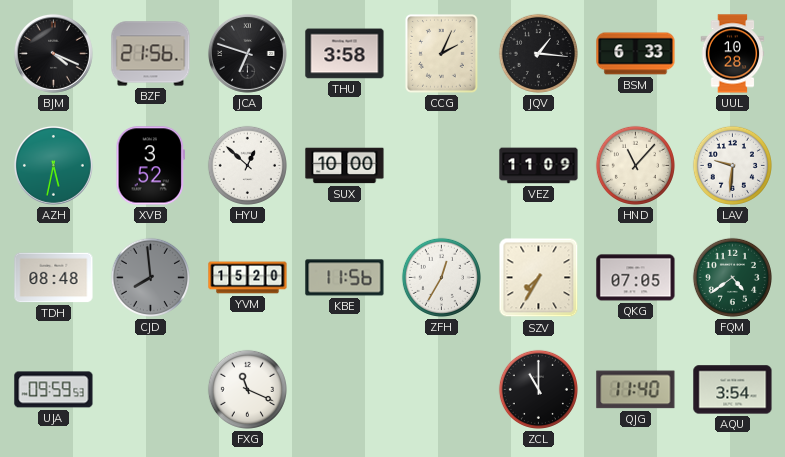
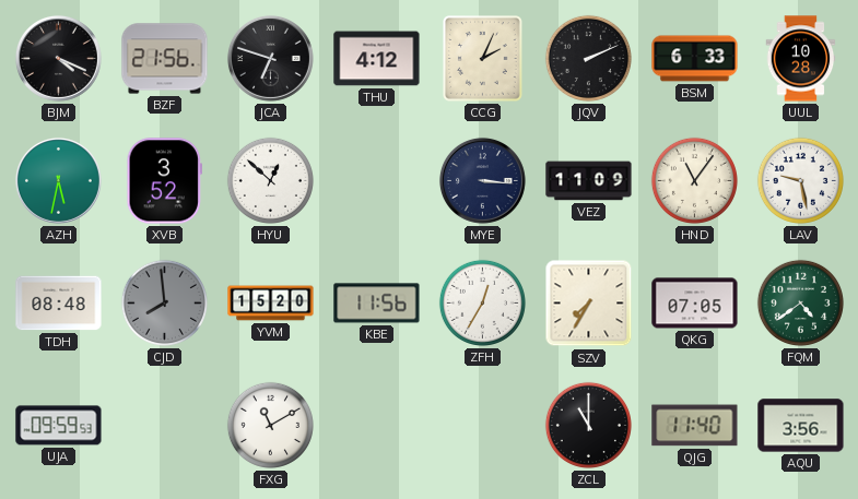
THU: 3:58 -> 4:12
JQV: 1:16 -> 2:11
SUX: 10:00 -> none
MYE: none -> 3:16
HND: 11:07 -> 11:06
LAV: 9:31 -> 9:28
FXG: 11:19 -> 11:10
AQU: 3:54 -> 3:56
